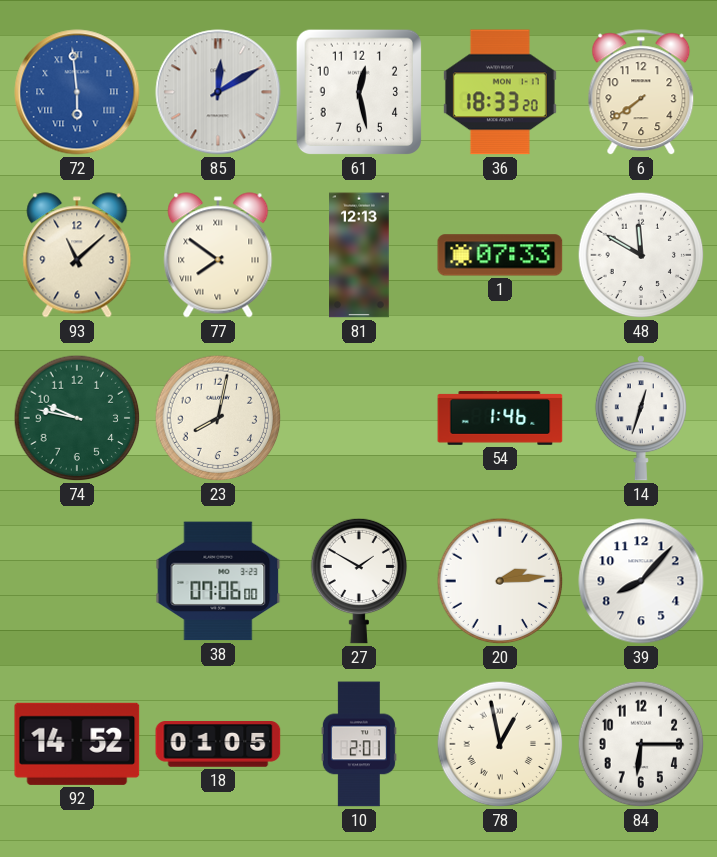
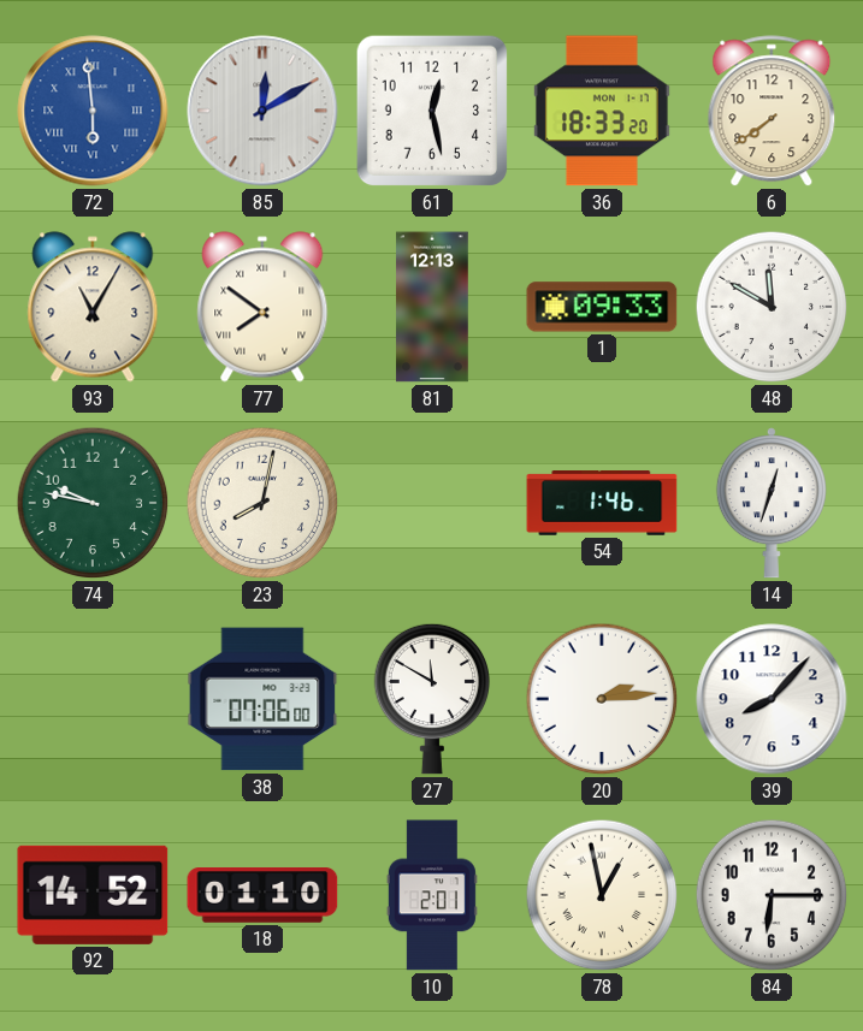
93: 11:08 -> 11:05
1: 07:33 -> 09:33
27: 1:50 -> 11:50
18: 01:05 -> 01:10
